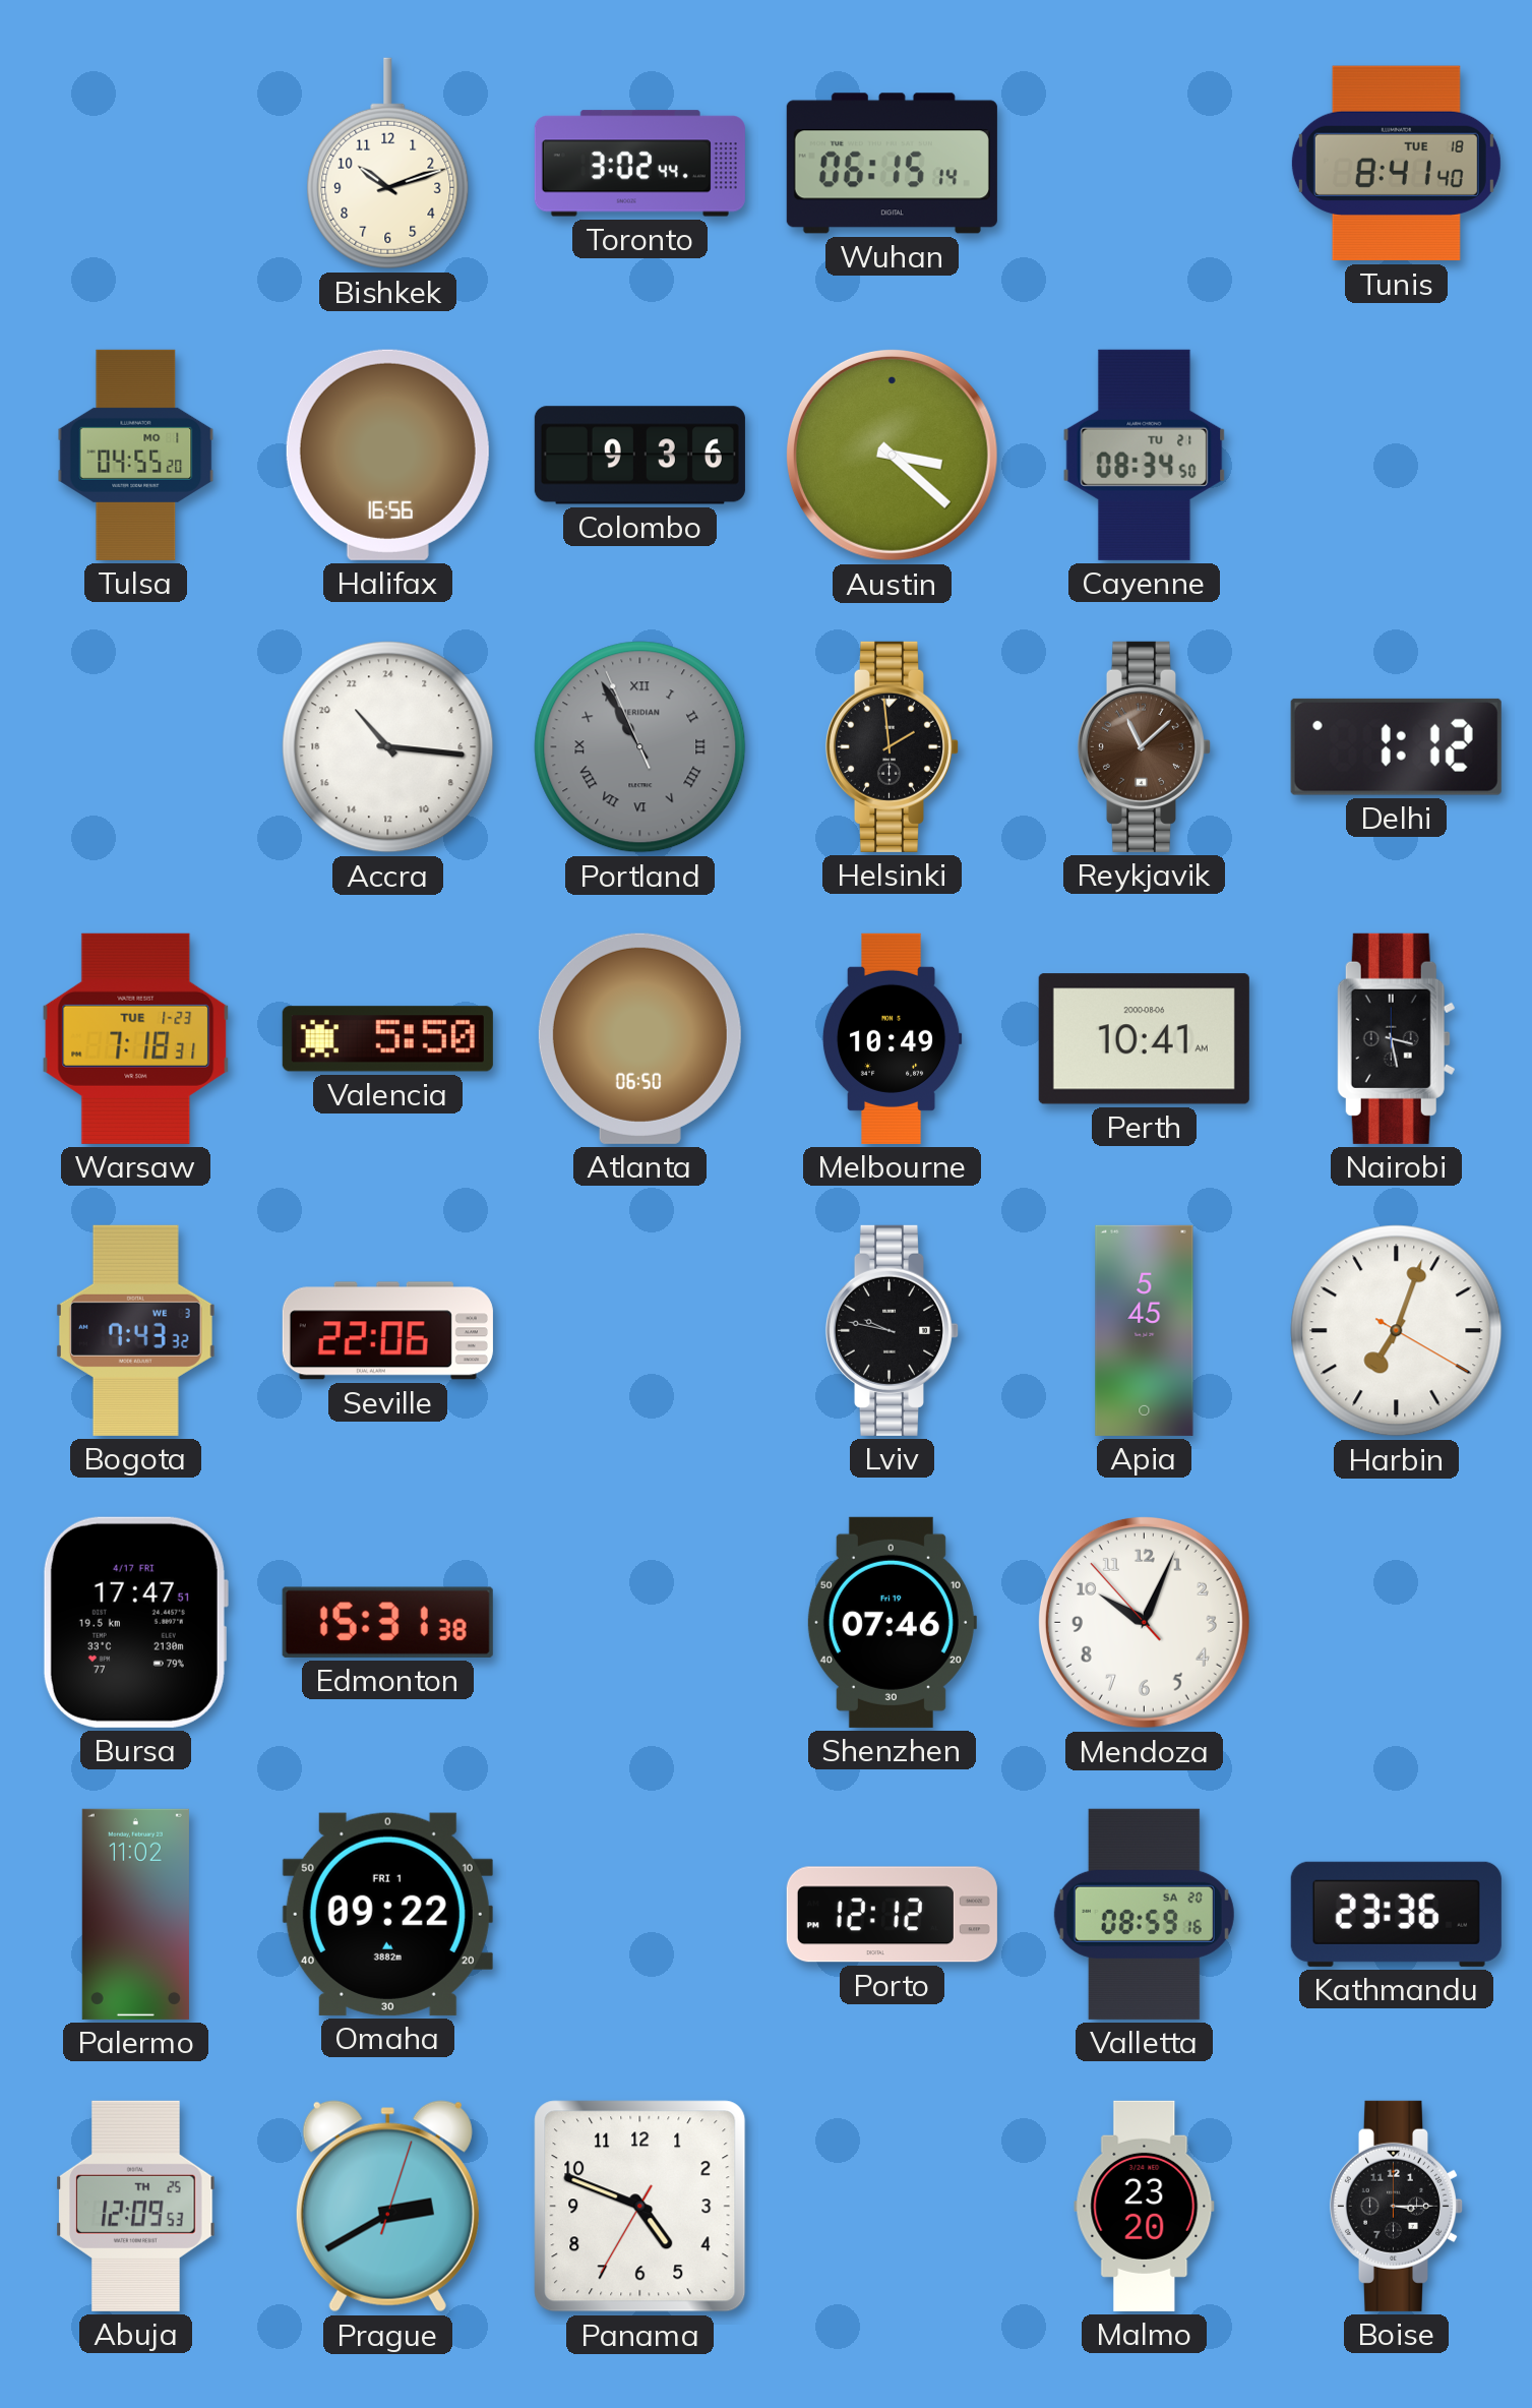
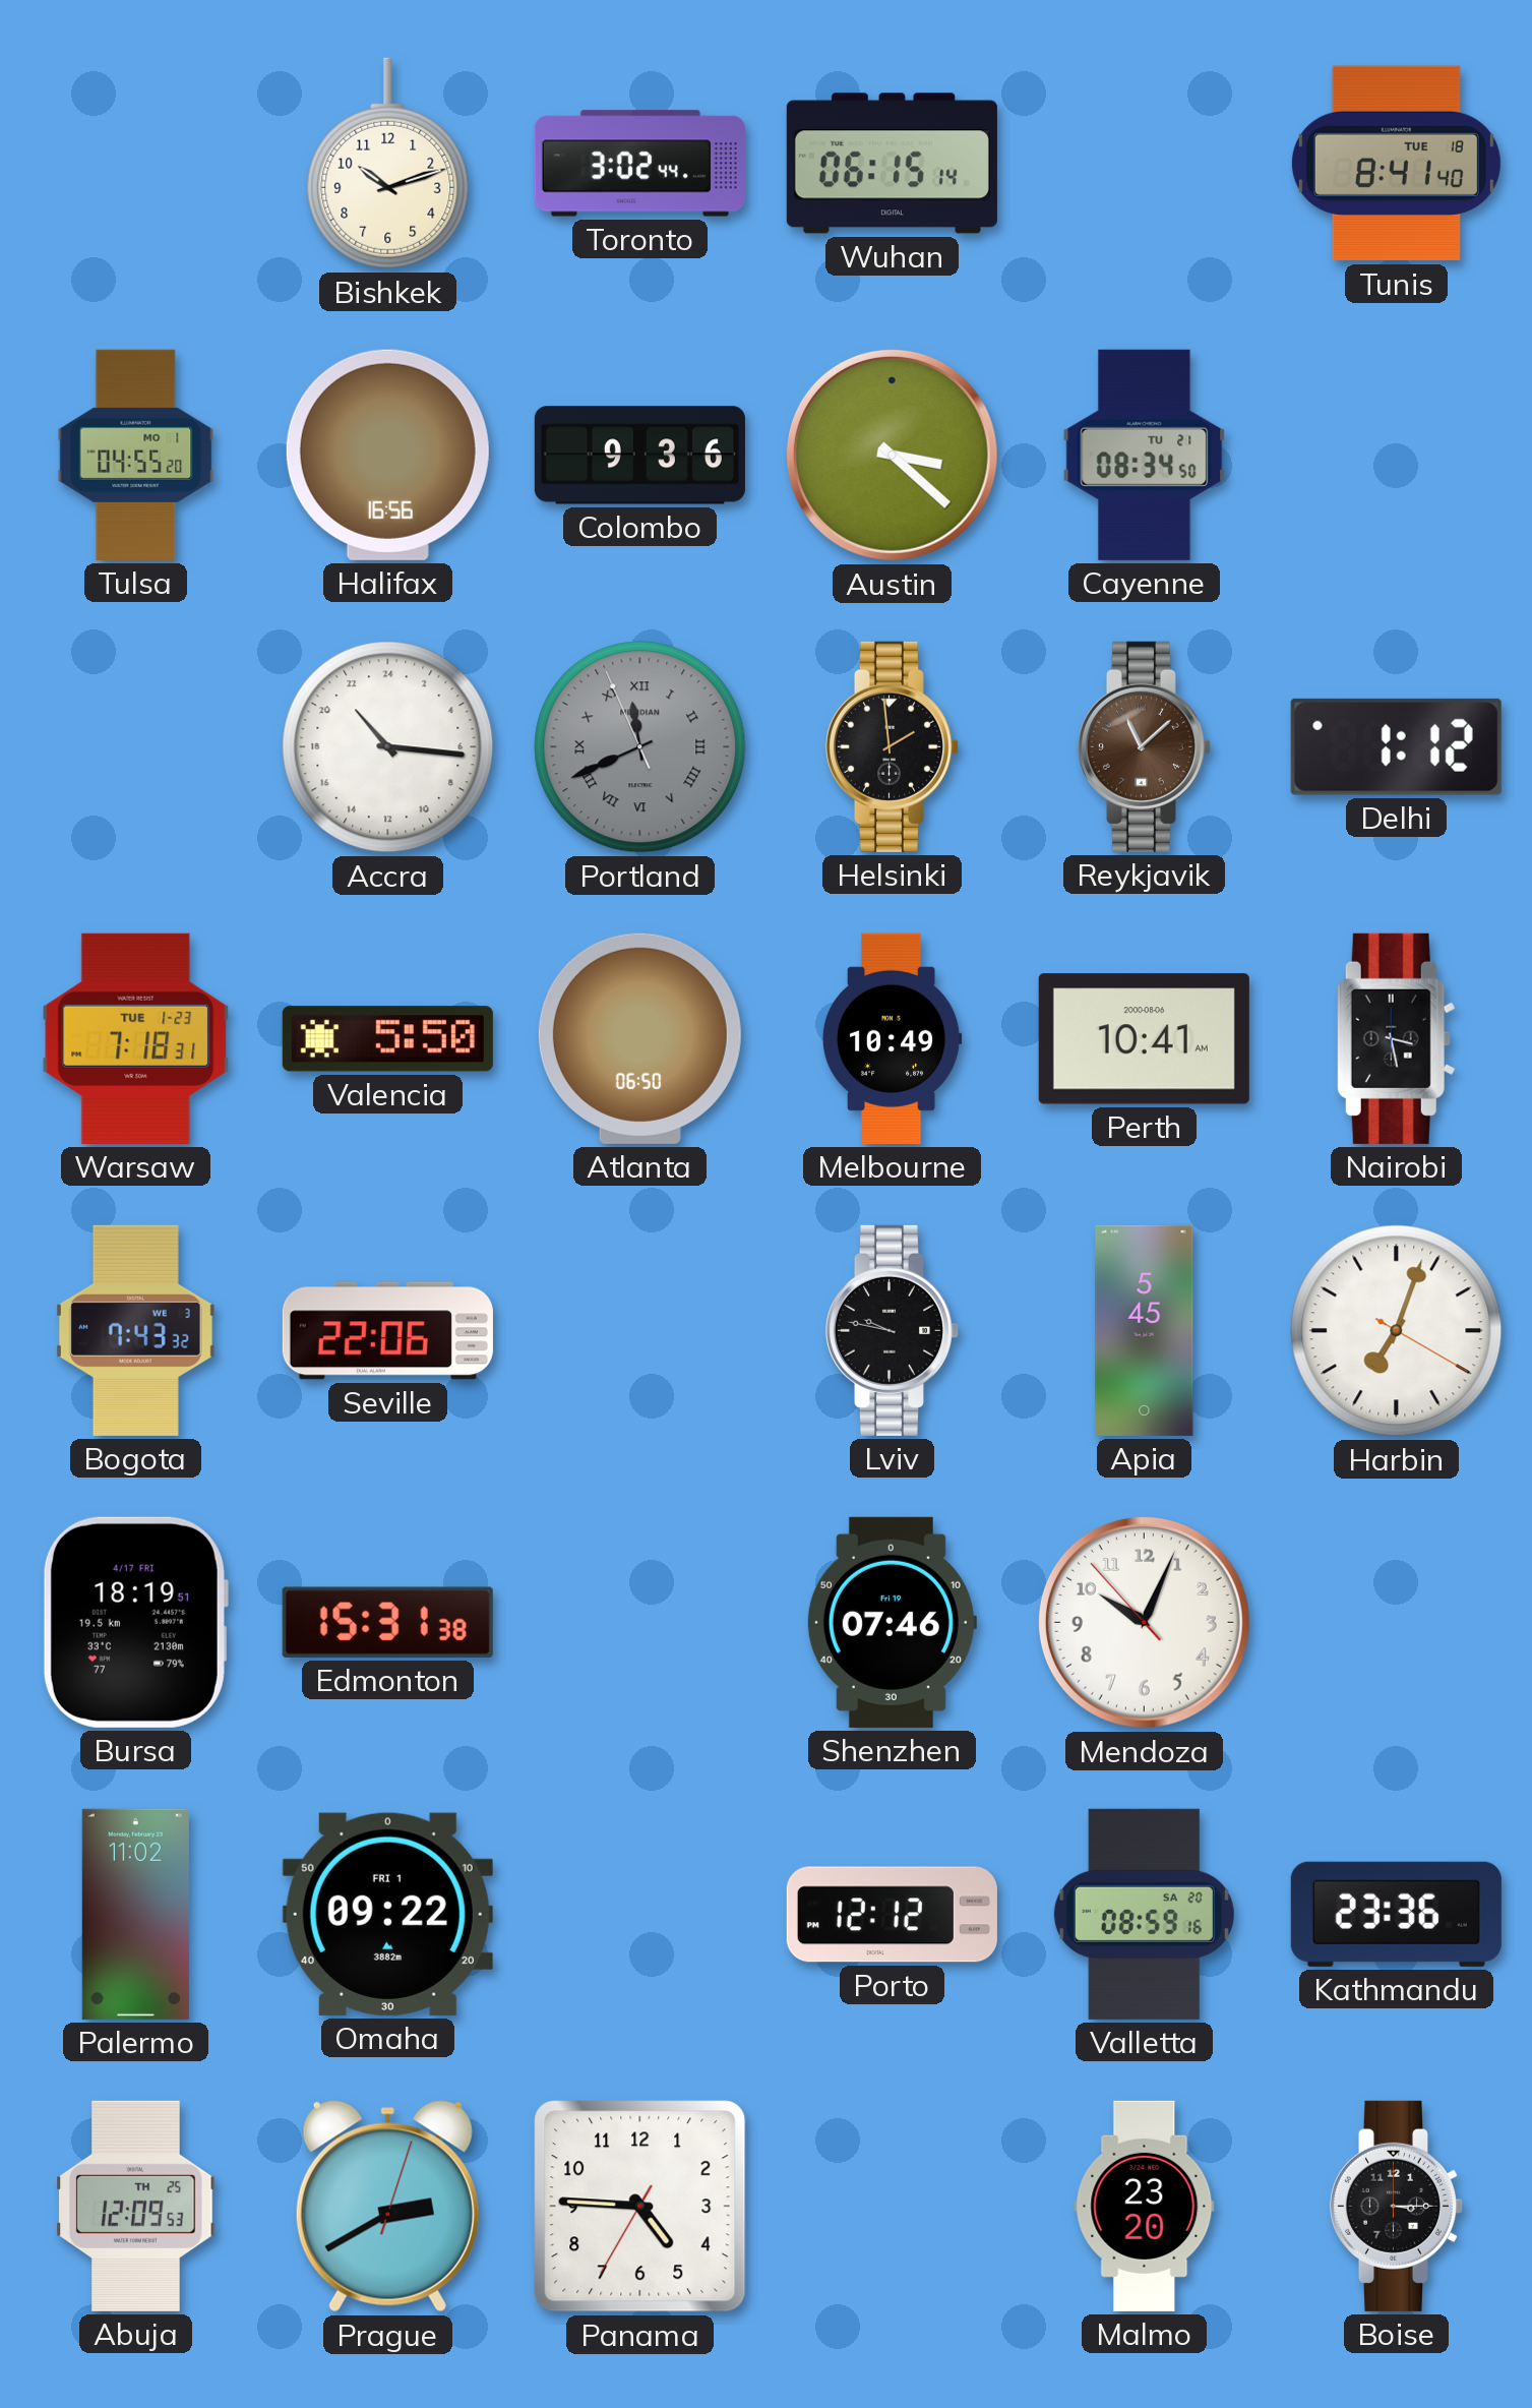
Portland: 10:54 -> 11:40
Bursa: 17:47 -> 18:19
Panama: 4:48 -> 4:45
